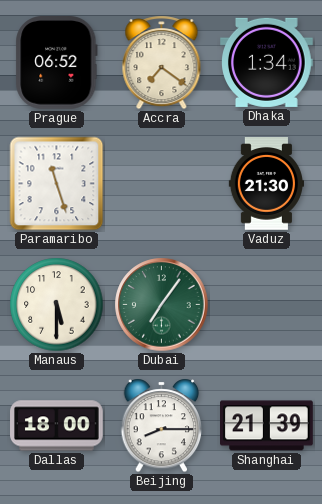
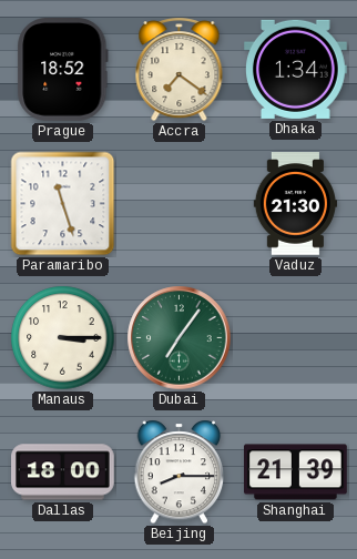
Prague: 06:52 -> 18:52
Manaus: 5:30 -> 3:15
